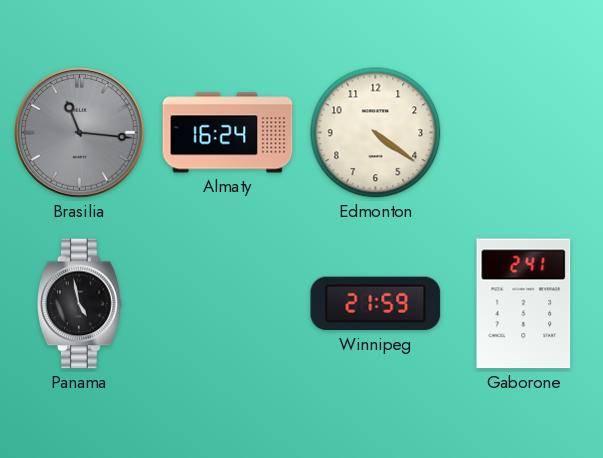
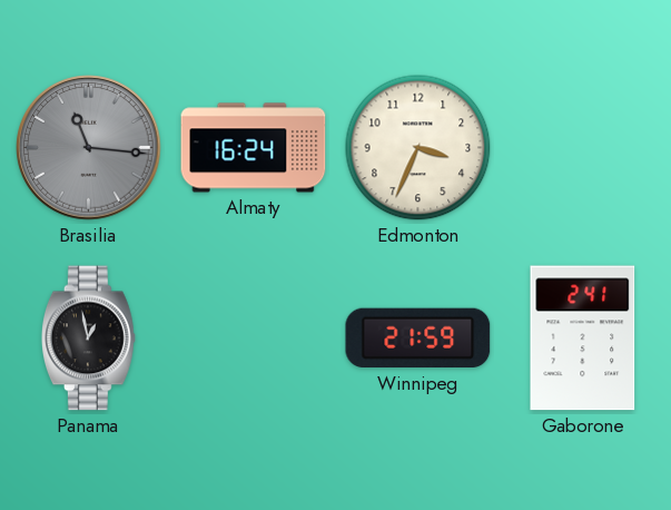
Edmonton: 4:21 -> 3:34
Panama: 4:58 -> 12:58
